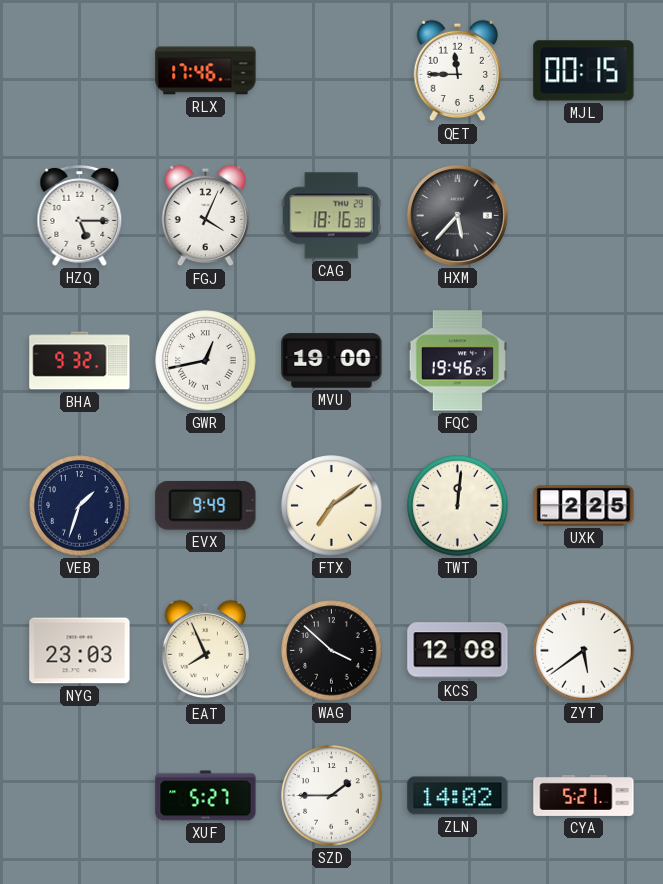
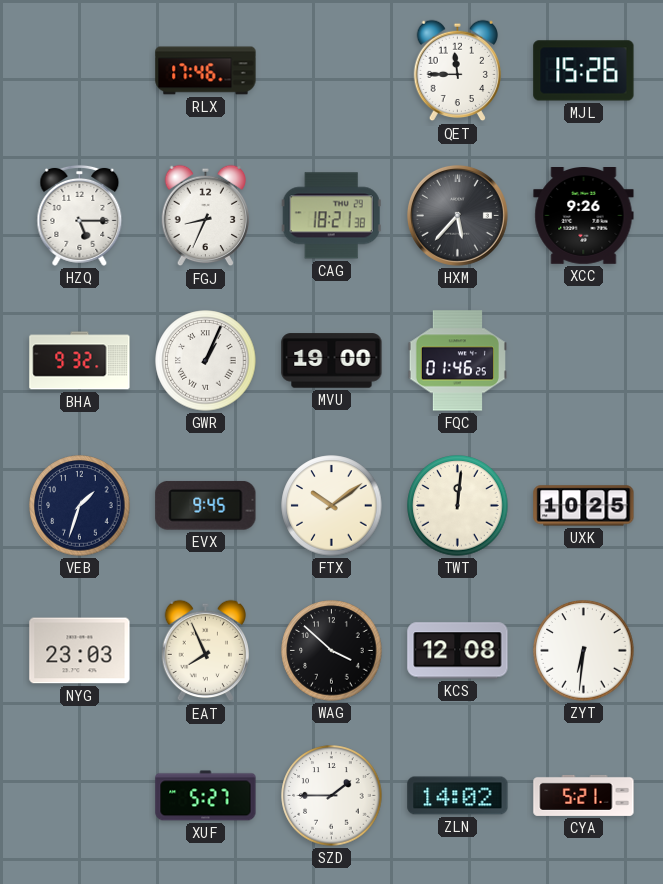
MJL: 00:15 -> 15:26
FGJ: 4:04 -> 8:34
CAG: 18:16 -> 18:21
XCC: none -> 9:26
GWR: 12:43 -> 1:04
FQC: 19:46 -> 01:46
EVX: 9:49 -> 9:45
FTX: 7:09 -> 10:09
UXK: 2:25 -> 10:25
ZYT: 5:39 -> 6:31
